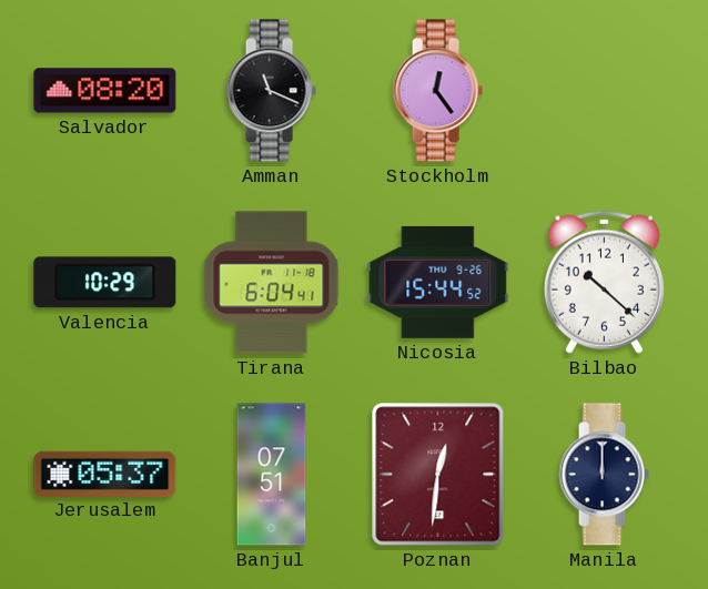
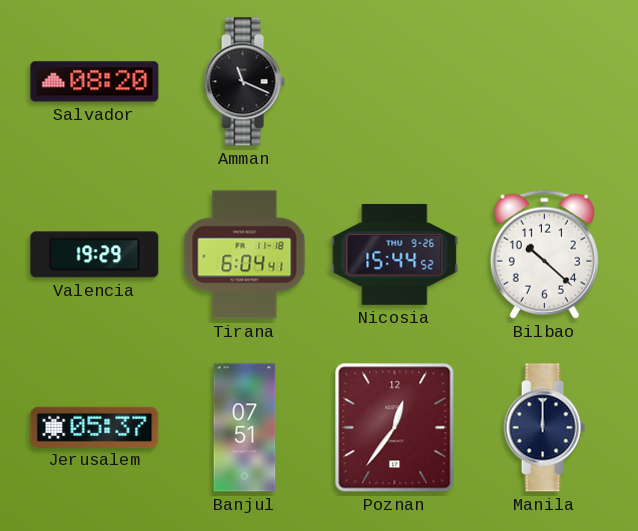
Stockholm: 12:24 -> none
Valencia: 10:29 -> 19:29
Poznan: 12:31 -> 12:36
